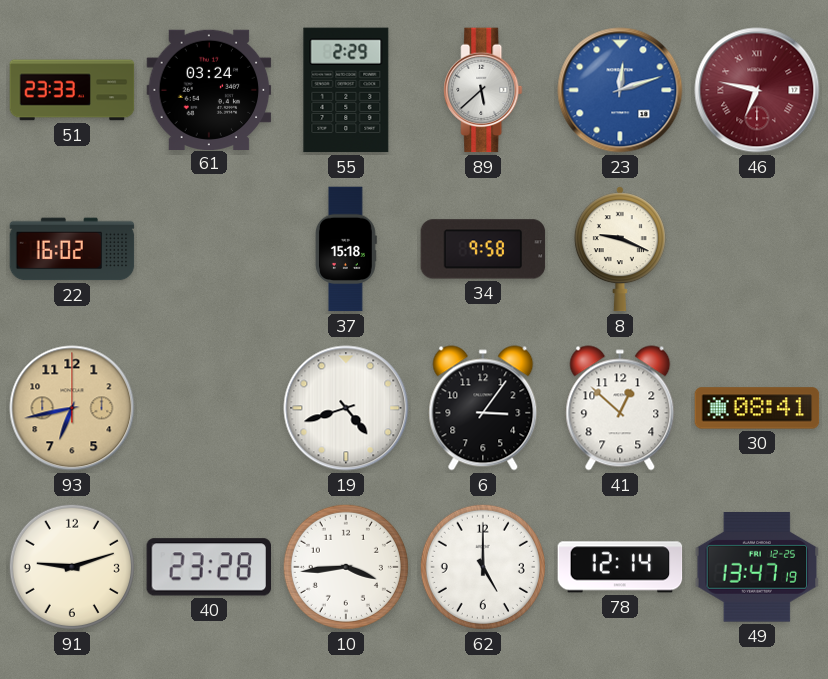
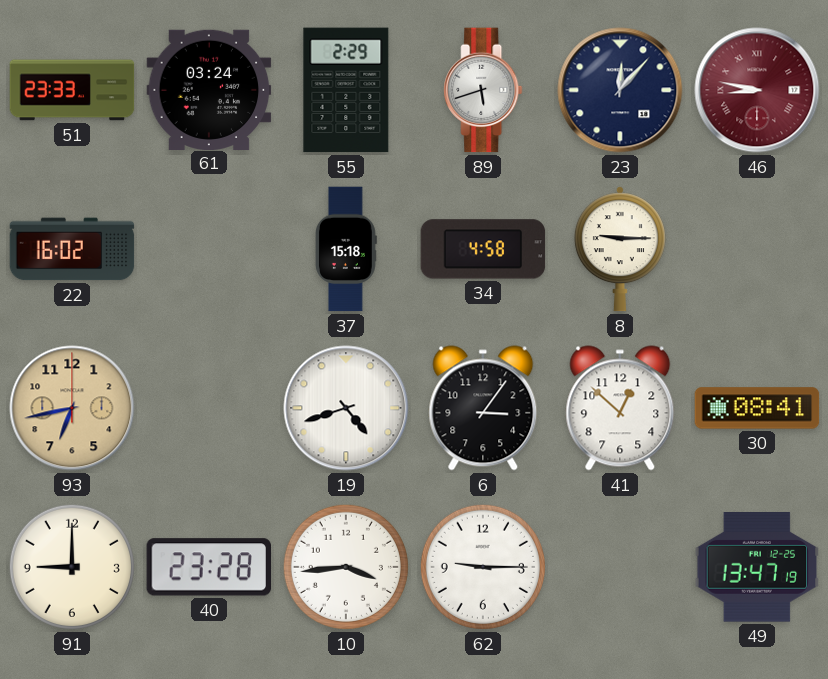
89: 5:38 -> 5:42
23: 12:12 -> 12:07
23 dial: blue -> navy
46: 6:47 -> 8:47
34: 9:58 -> 4:58
8: 9:19 -> 9:15
91: 9:12 -> 9:00
62: 5:00 -> 9:15
78: 12:14 -> none
